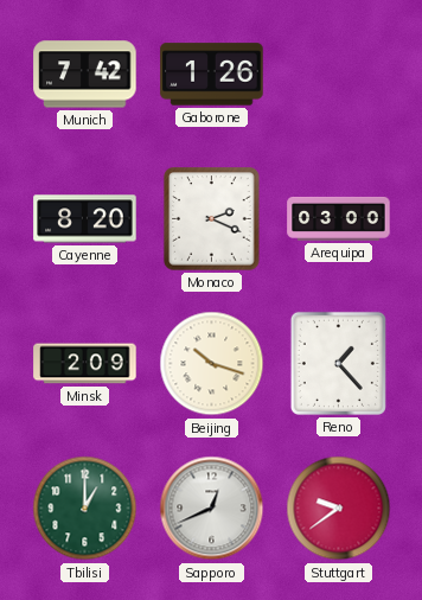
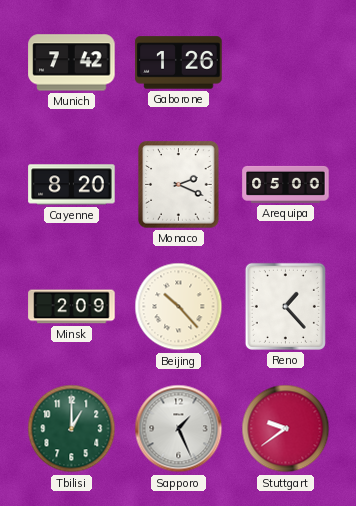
Arequipa: 03:00 -> 05:00
Beijing: 10:18 -> 10:23
Sapporo: 12:41 -> 1:26
